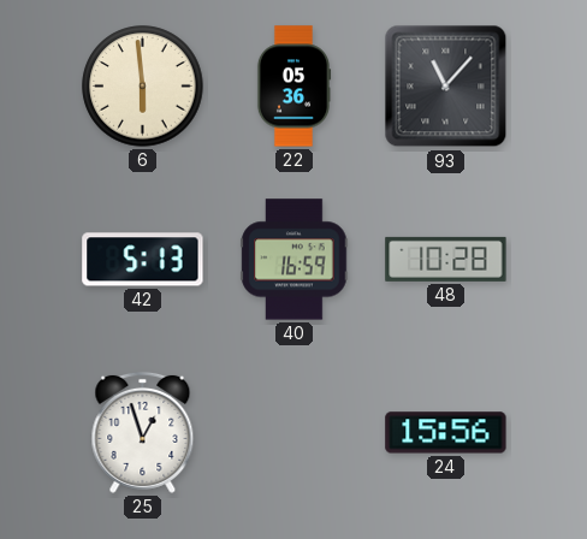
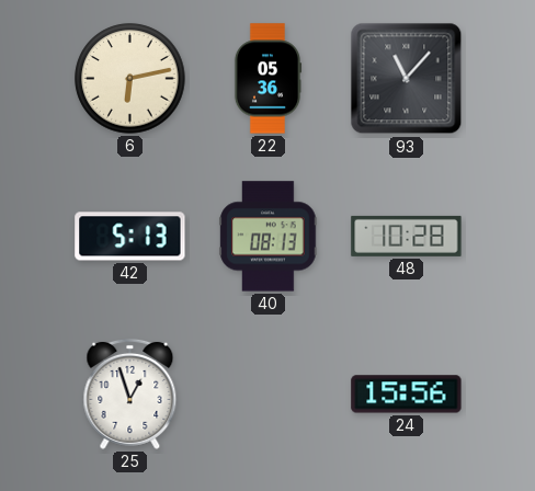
6: 5:59 -> 6:13
40: 16:59 -> 08:13
